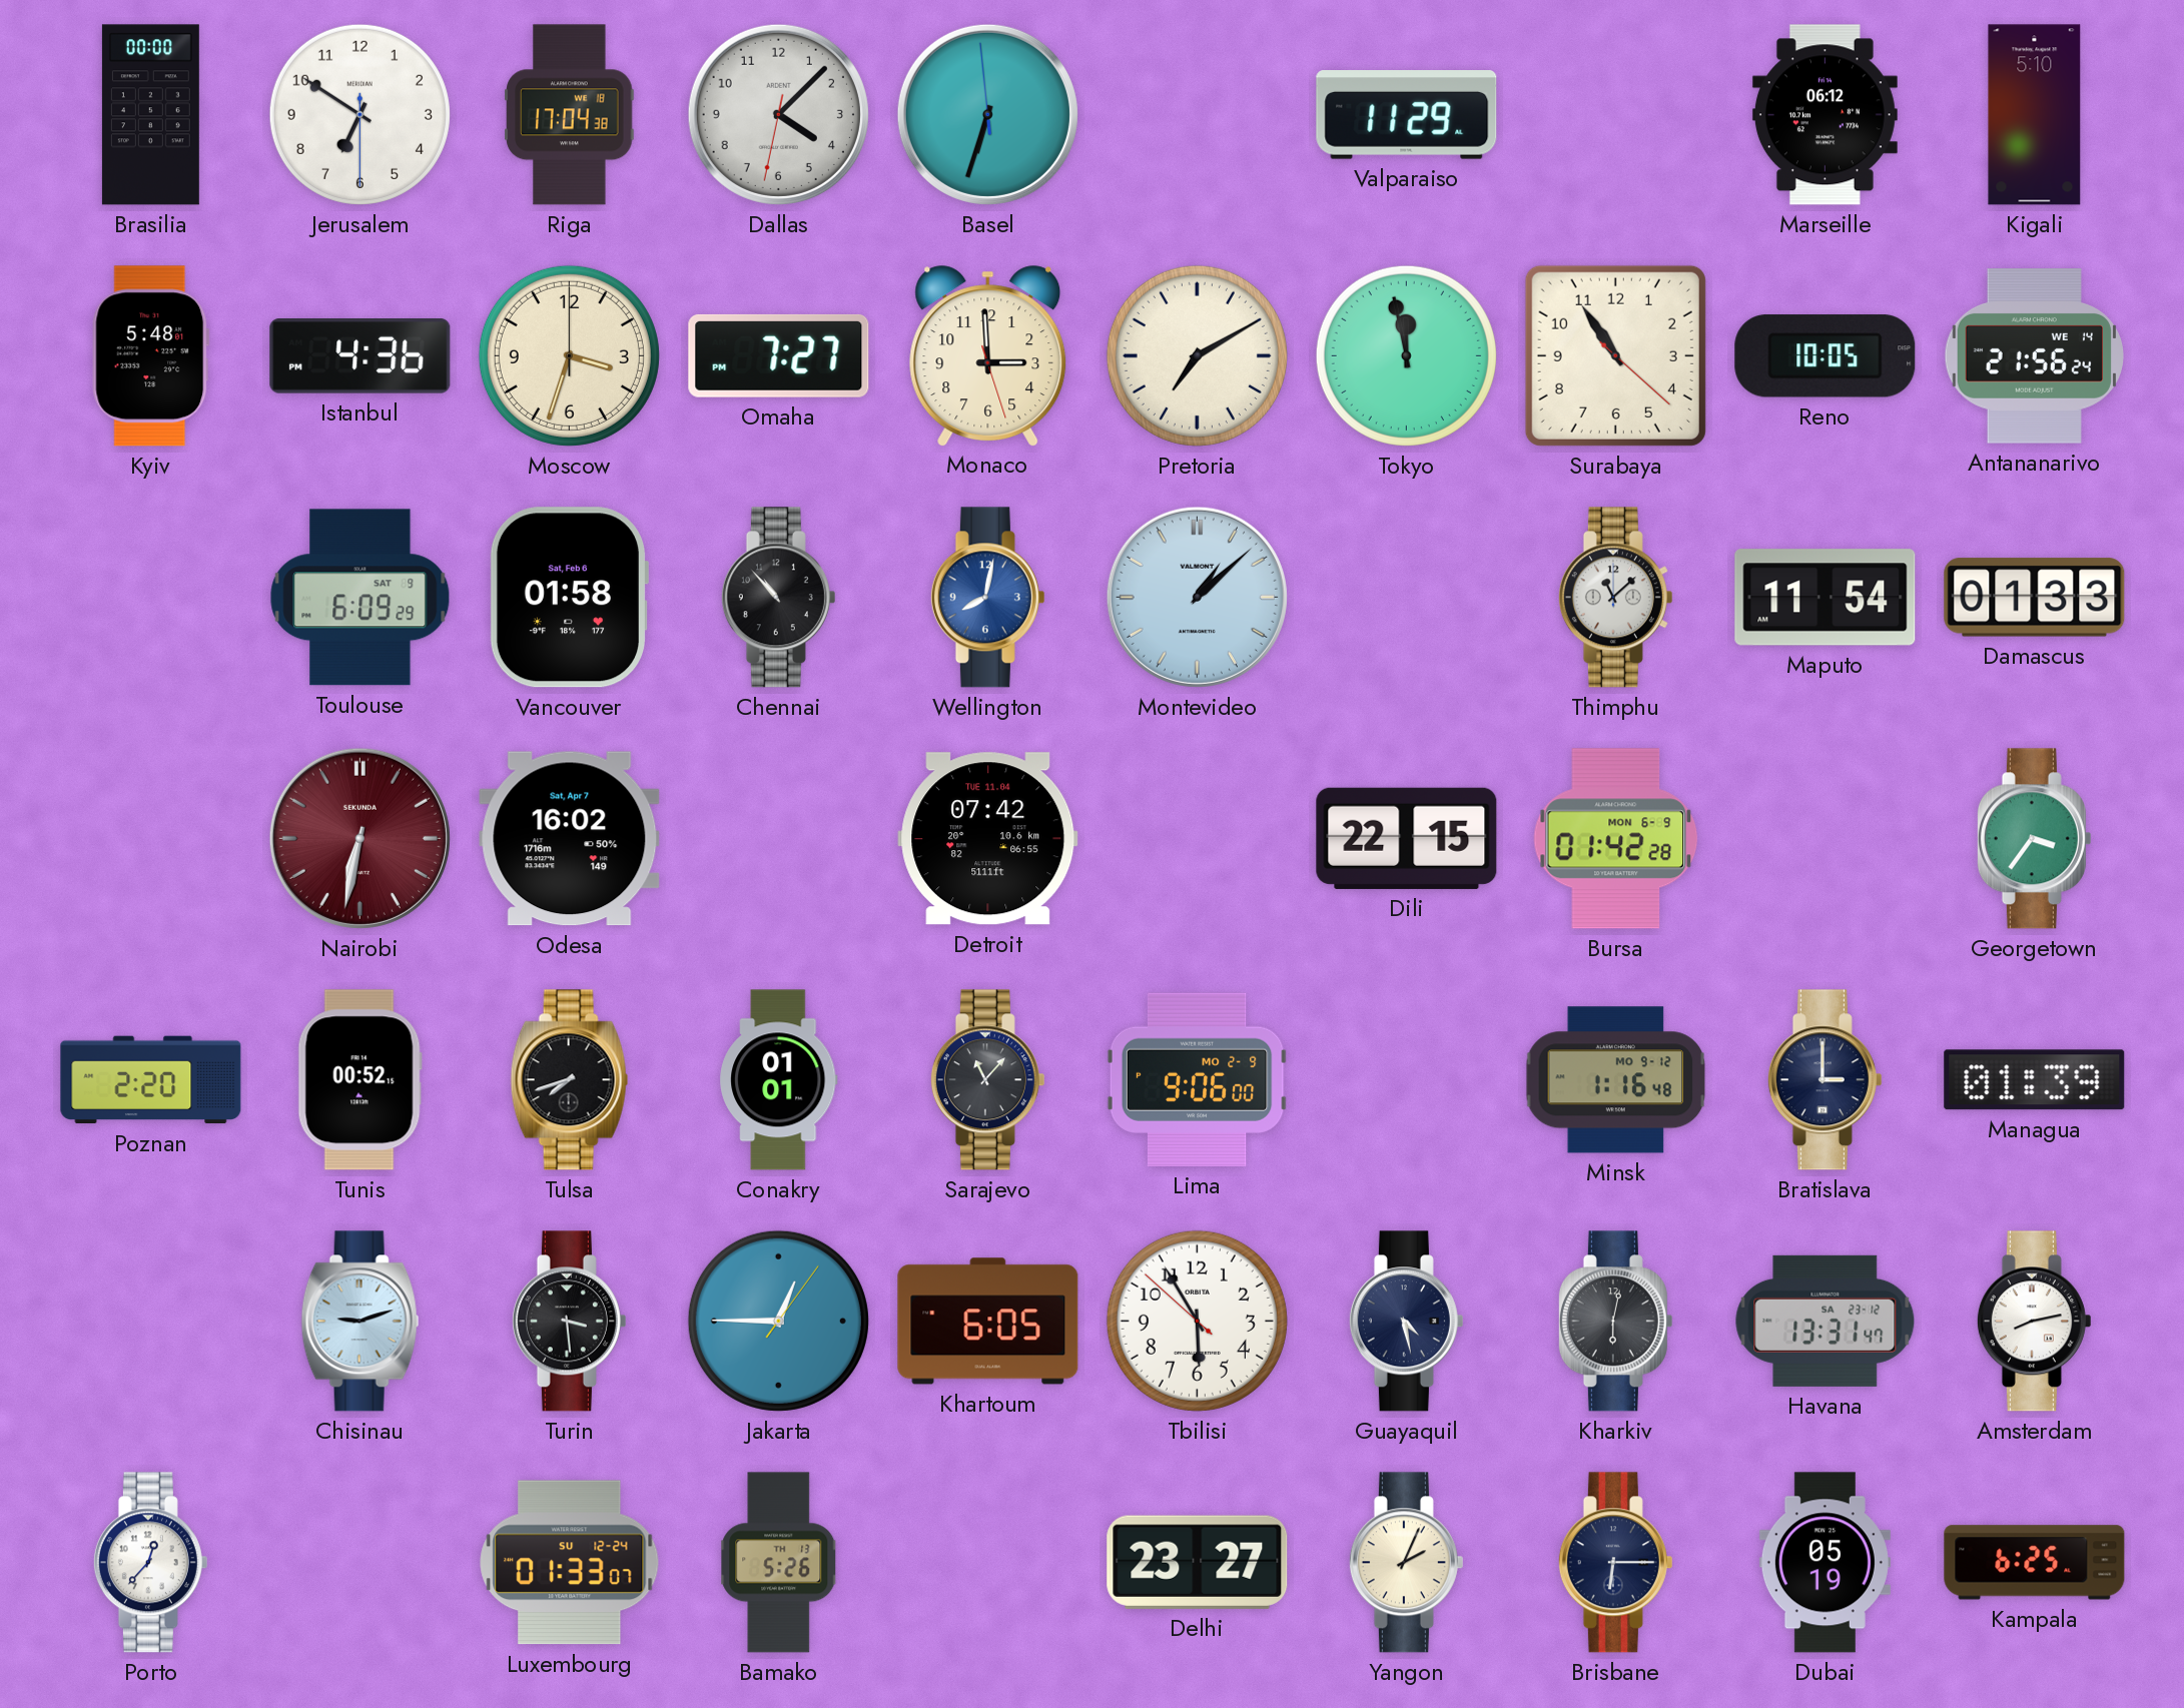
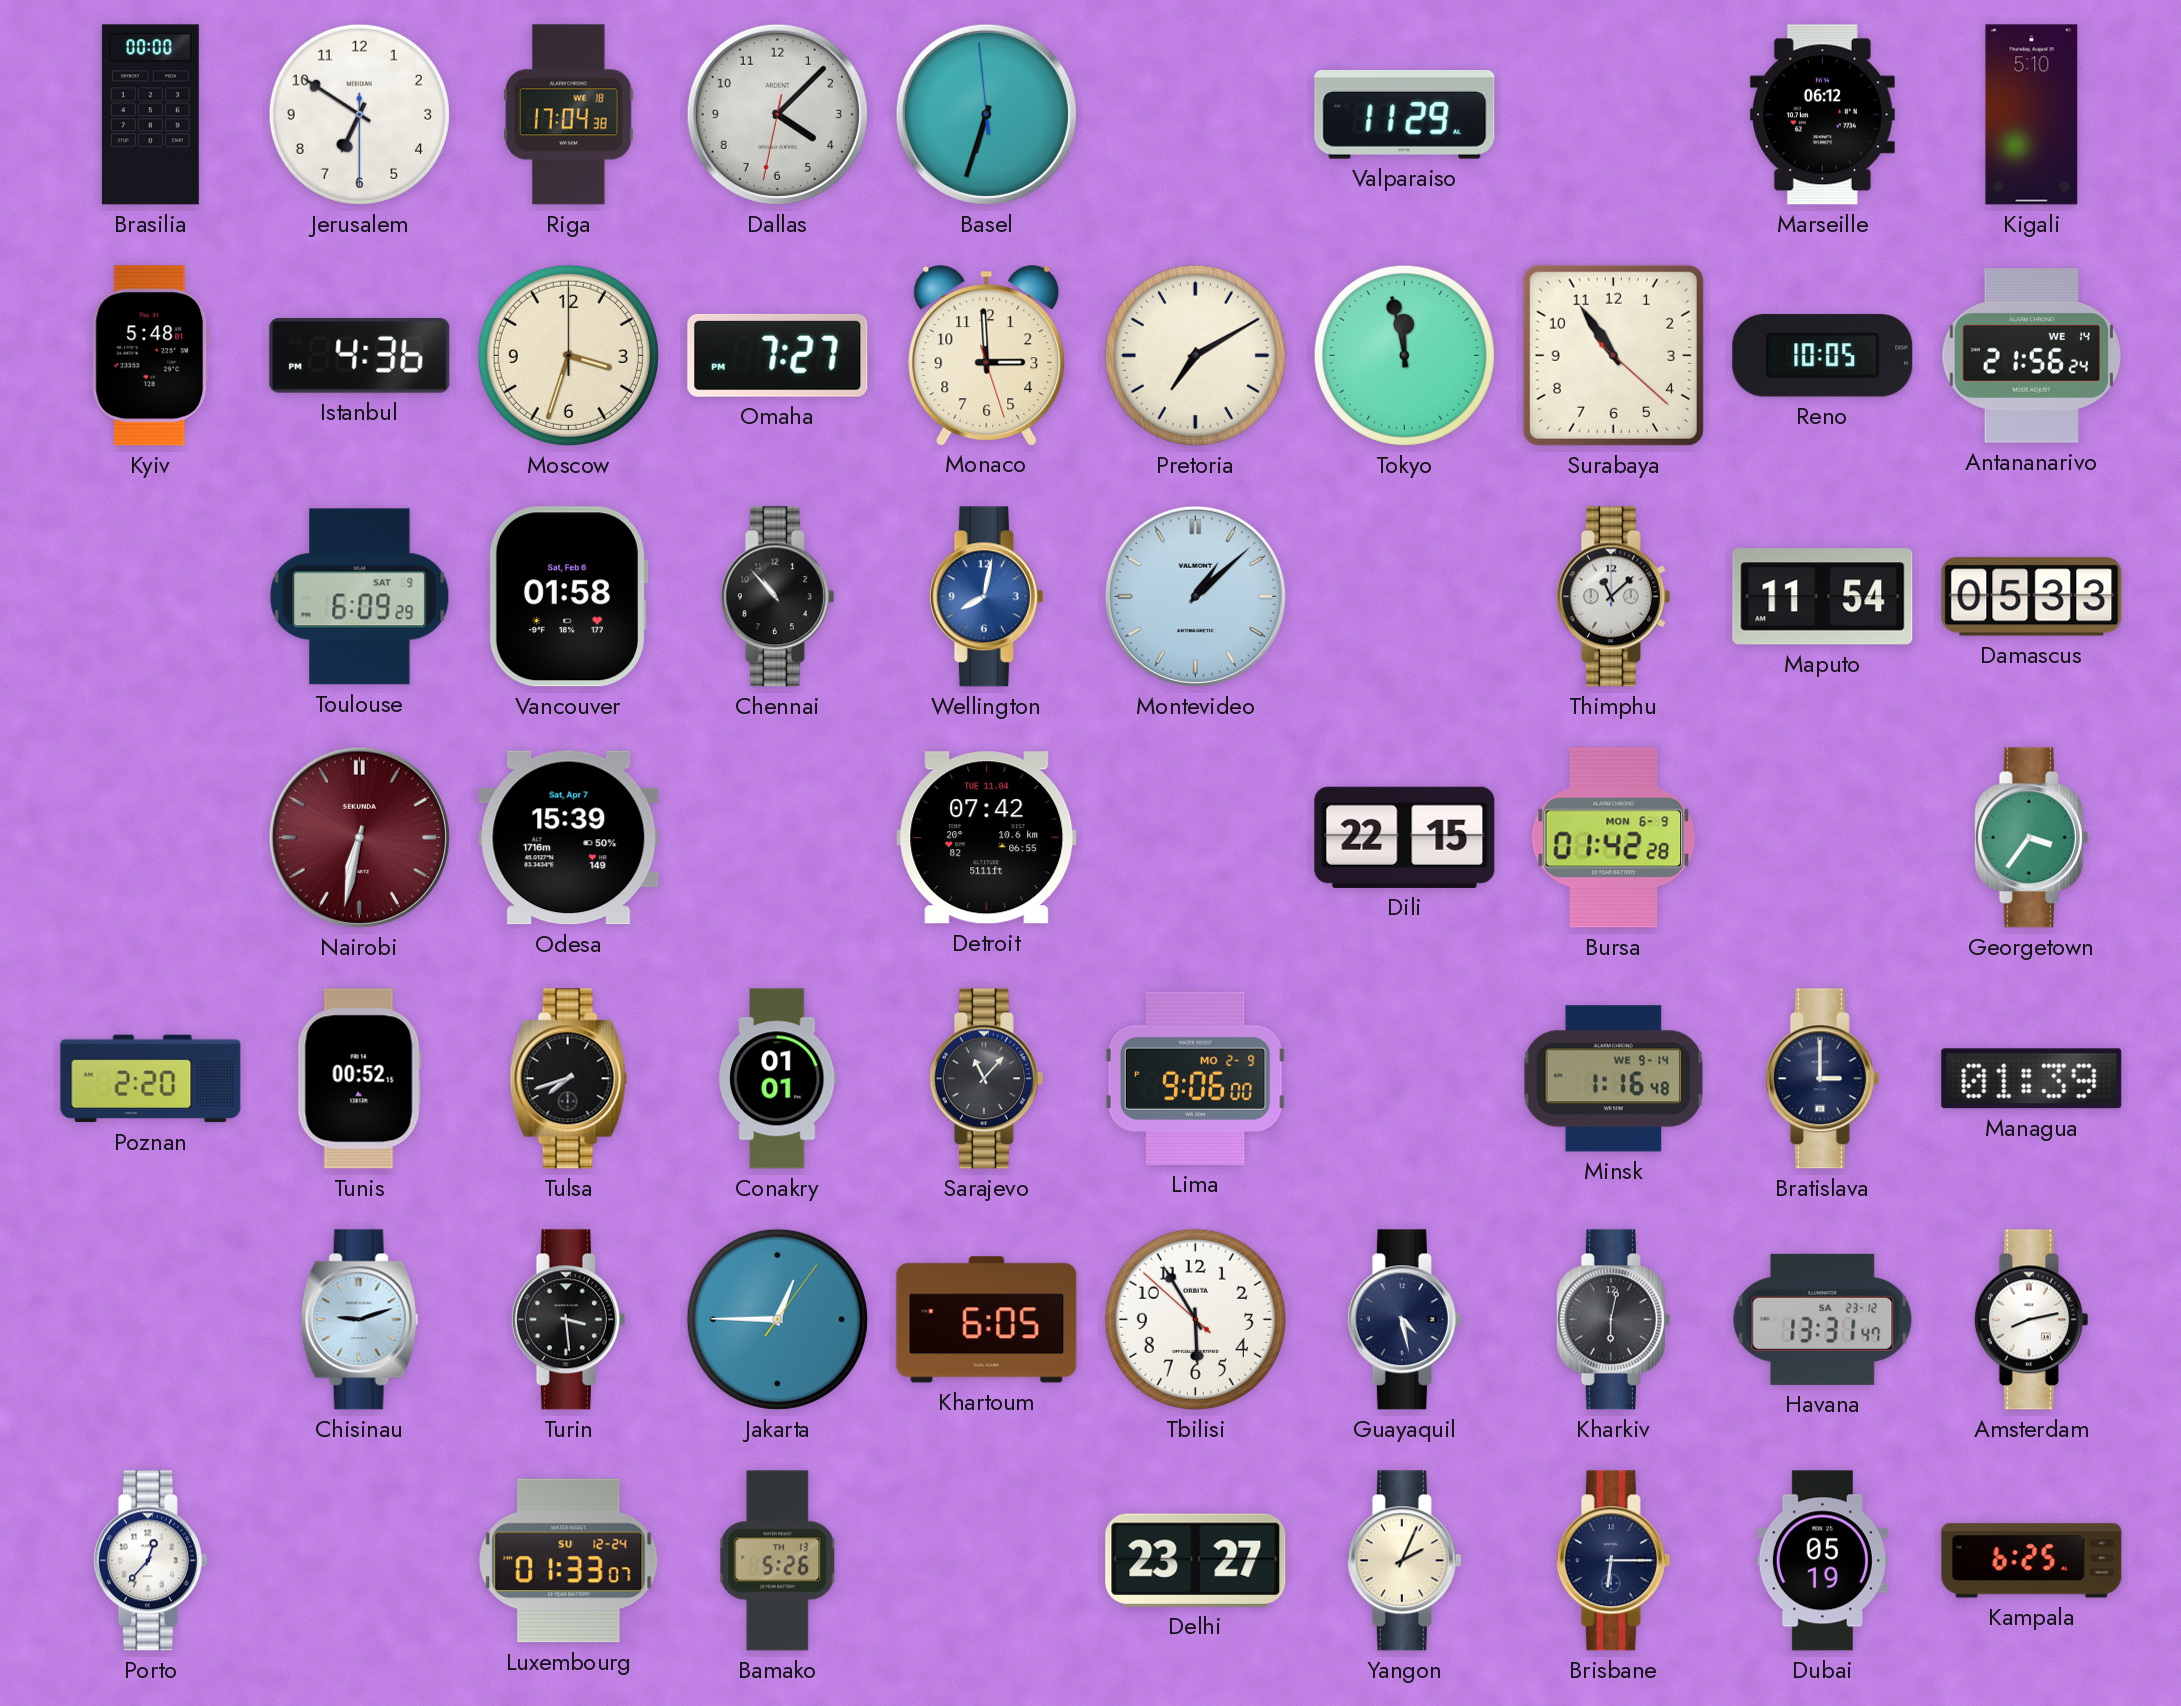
Damascus: 01:33 -> 05:33
Odesa: 16:02 -> 15:39
Minsk date: MO 9-12 -> WE 9-14
